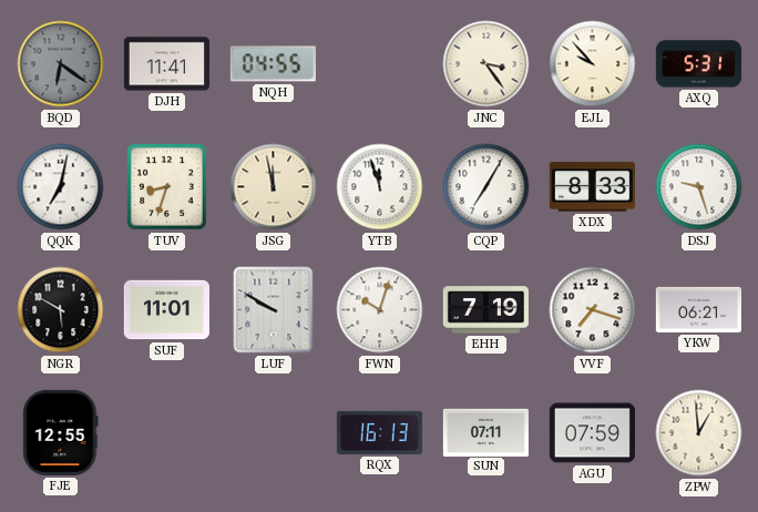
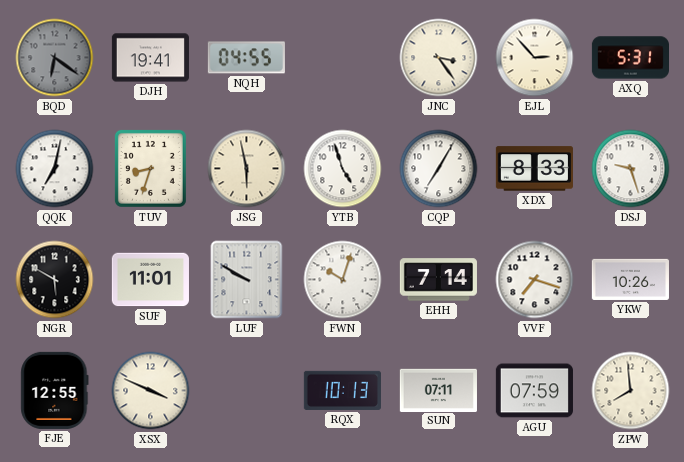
DJH: 11:41 -> 19:41
EJL: 9:53 -> 2:53
JSG: 11:58 -> 5:58
YTB: 11:57 -> 4:57
EHH: 7:19 -> 7:14
YKW: 06:21 -> 10:26
XSX: none -> 3:49
RQX: 16:13 -> 10:13
ZPW: 12:59 -> 7:59
